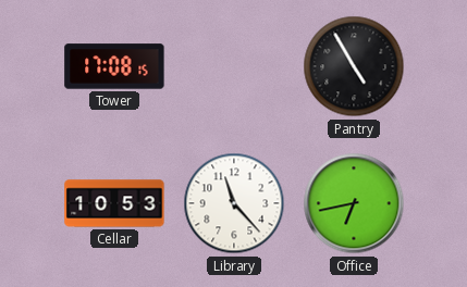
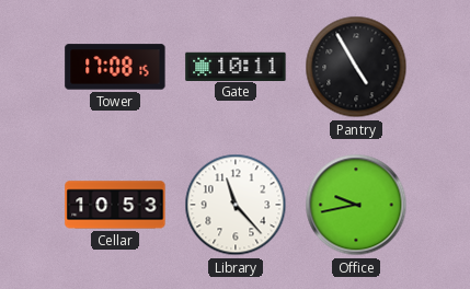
Gate: none -> 10:11
Office: 6:43 -> 9:43
